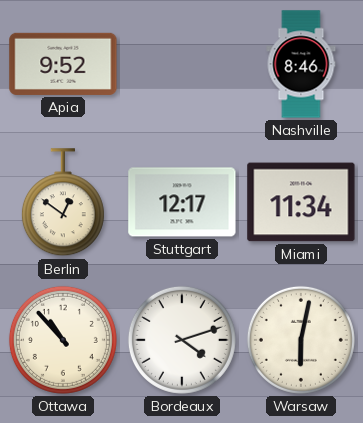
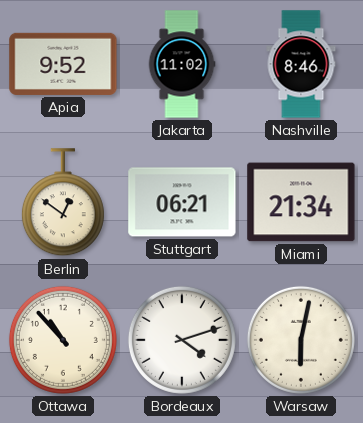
Jakarta: none -> 11:02
Stuttgart: 12:17 -> 06:21
Miami: 11:34 -> 21:34
